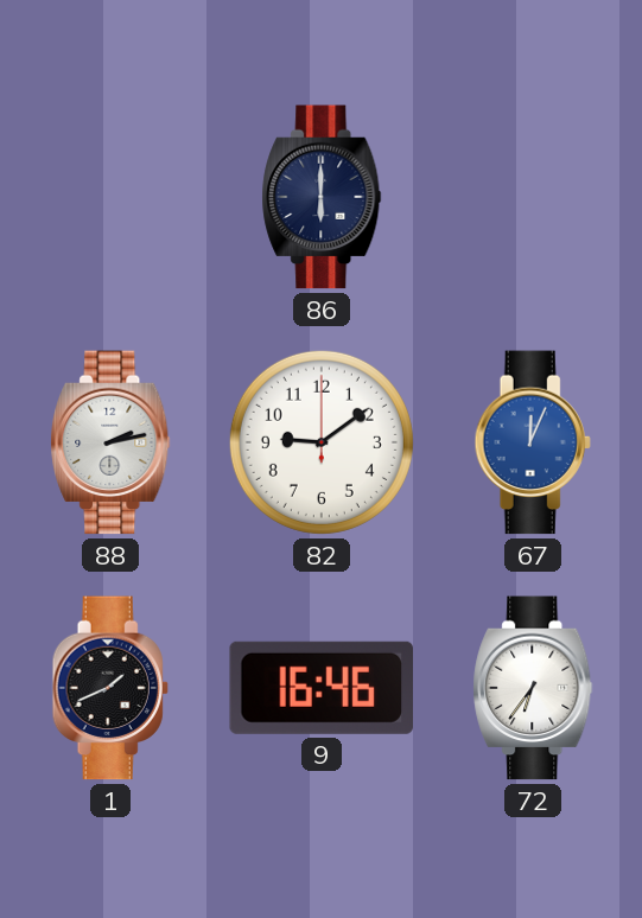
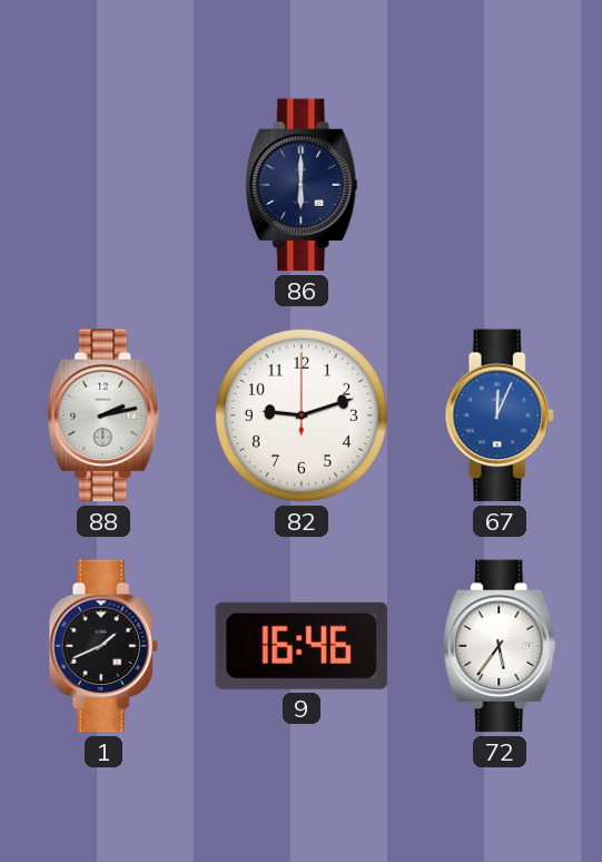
82: 9:09 -> 9:12
72: 6:36 -> 5:36
